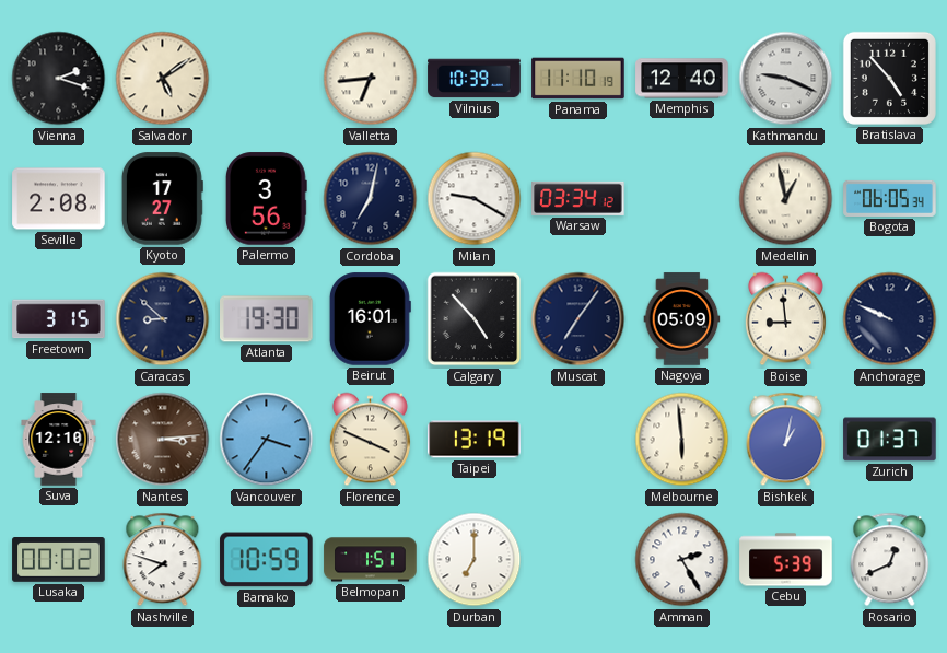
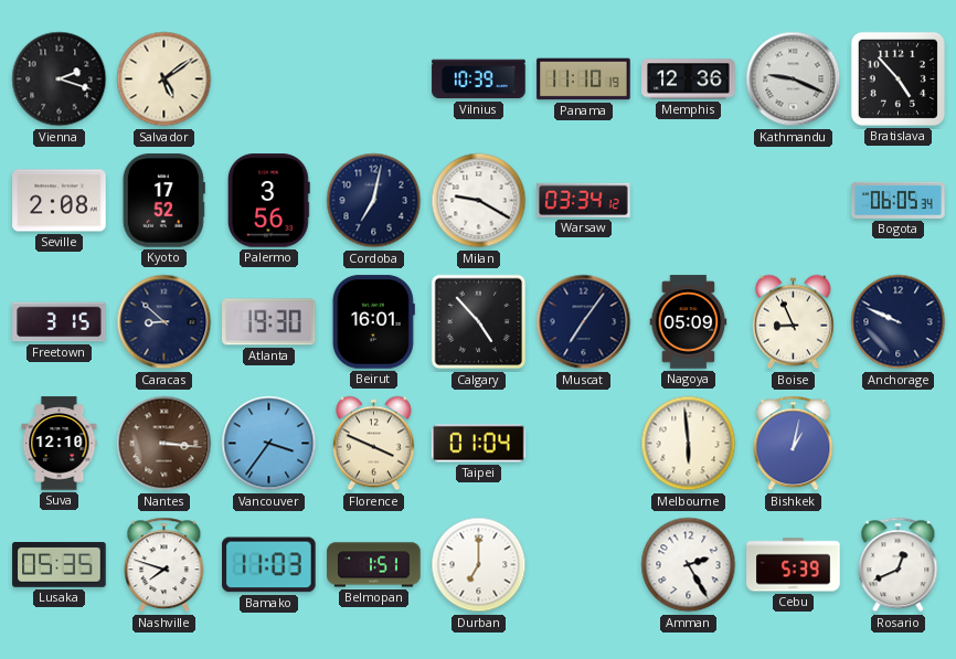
Valletta: 6:44 -> none
Memphis: 12:40 -> 12:36
Kyoto: 17:27 -> 17:52
Medellin: 12:58 -> none
Boise: 8:59 -> 8:56
Nantes: 3:14 -> 3:16
Taipei: 13:19 -> 01:04
Zurich: 01:37 -> none
Lusaka: 00:02 -> 05:35
Bamako: 10:59 -> 11:03
